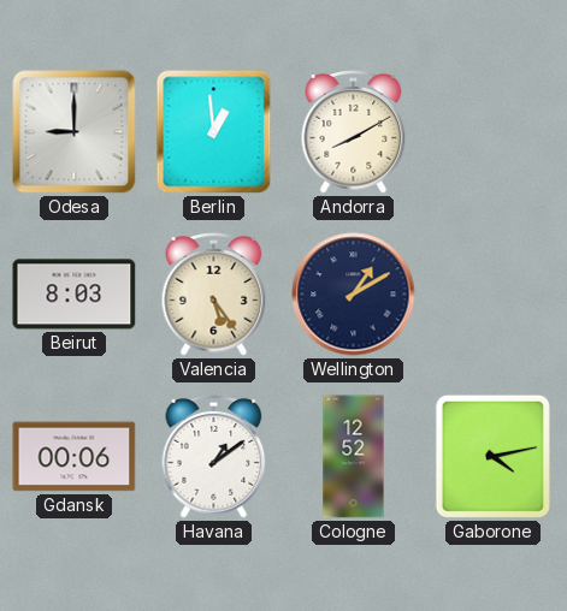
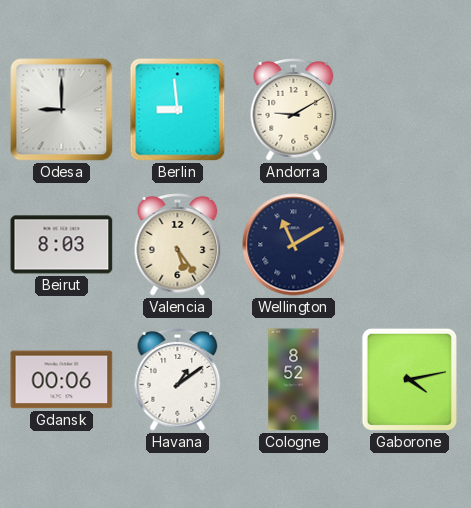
Berlin: 12:59 -> 8:59
Andorra: 8:10 -> 9:10
Wellington: 1:10 -> 11:10
Cologne: 12:52 -> 8:52
